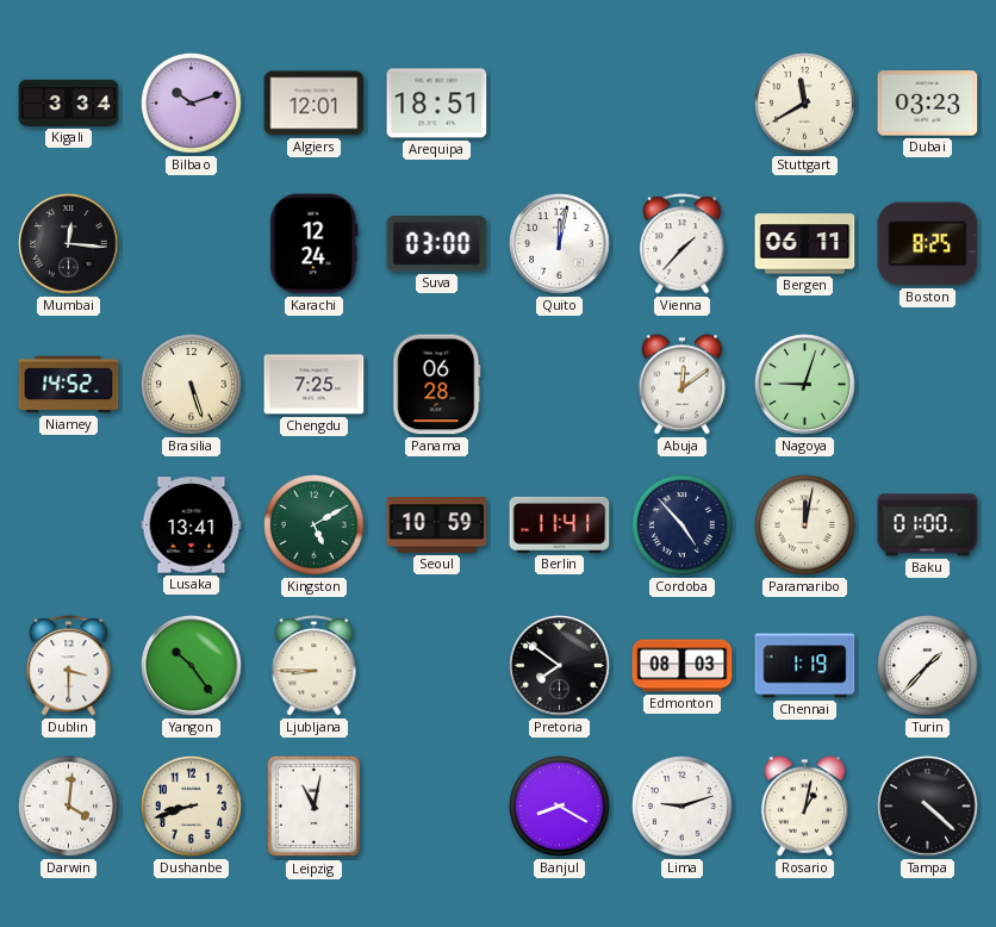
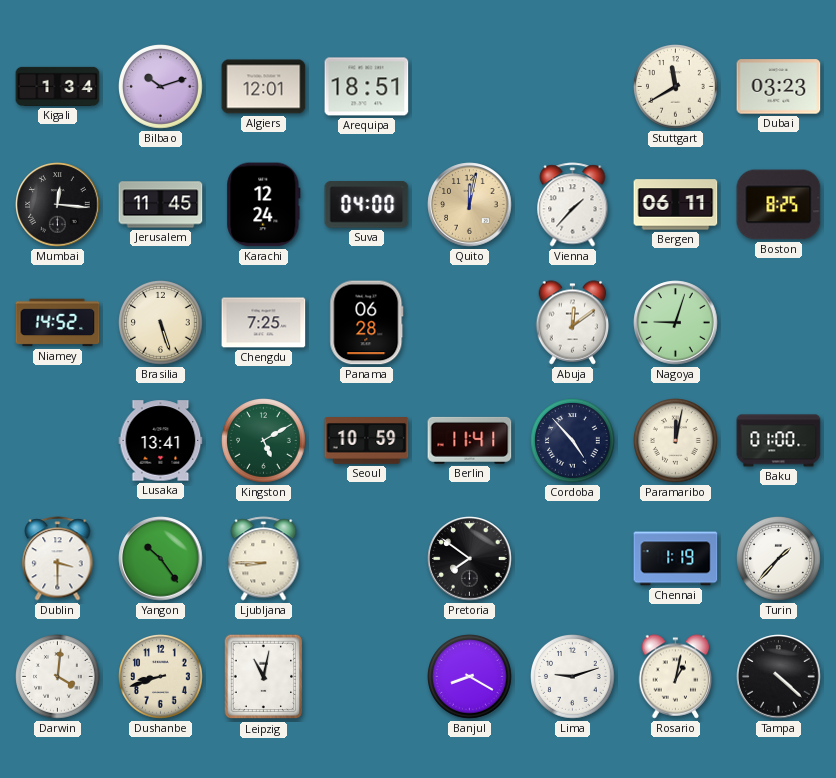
Kigali: 3:34 -> 1:34
Jerusalem: none -> 11:45
Suva: 03:00 -> 04:00
Quito dial: white -> champagne
Edmonton: 08:03 -> none
